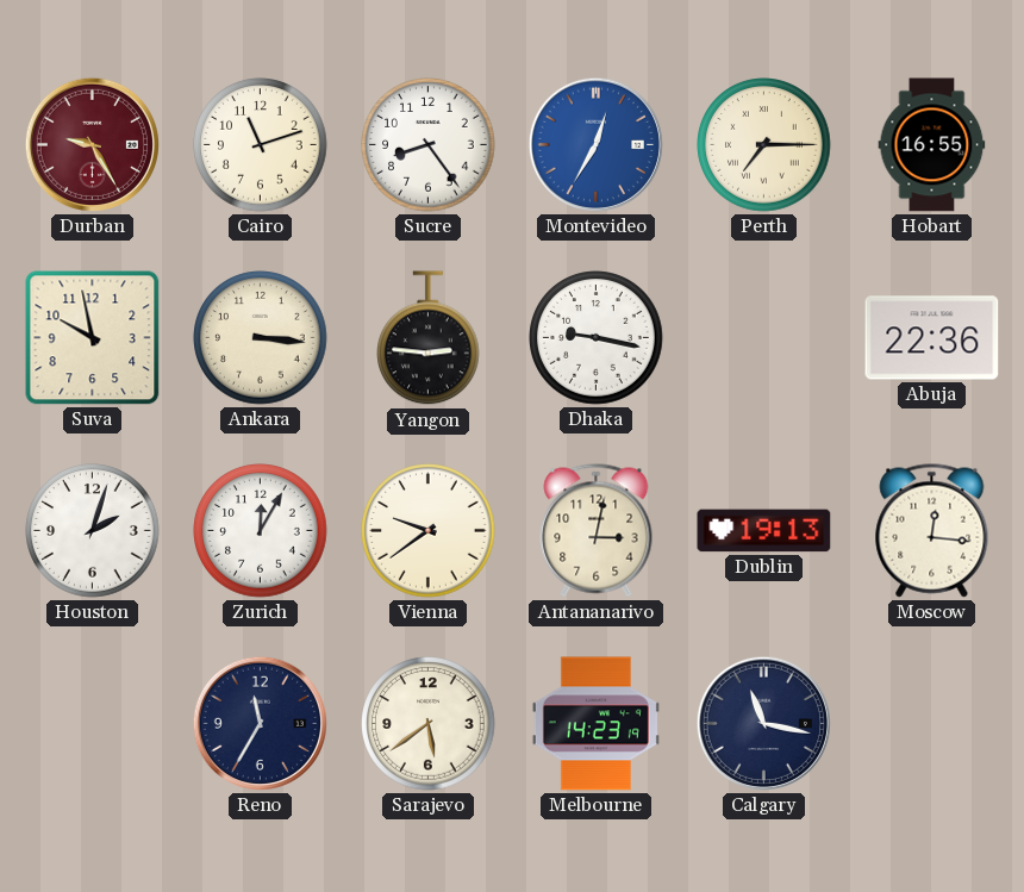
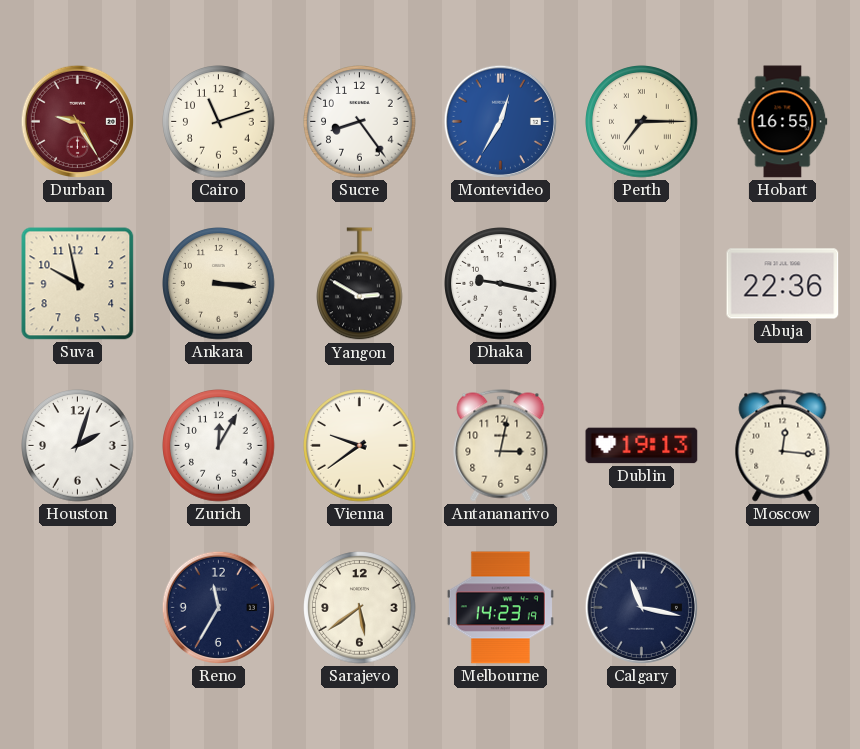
Yangon: 2:46 -> 2:50
